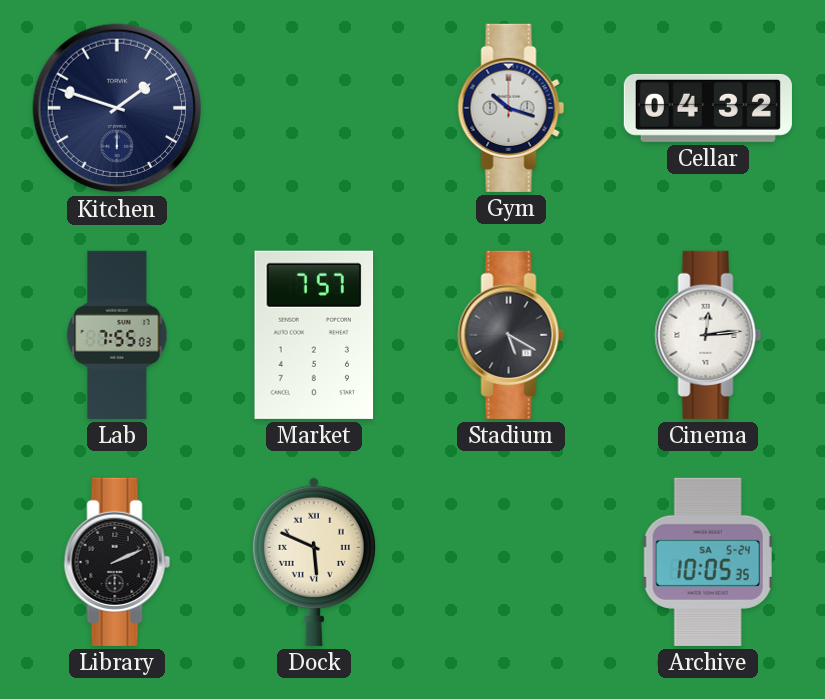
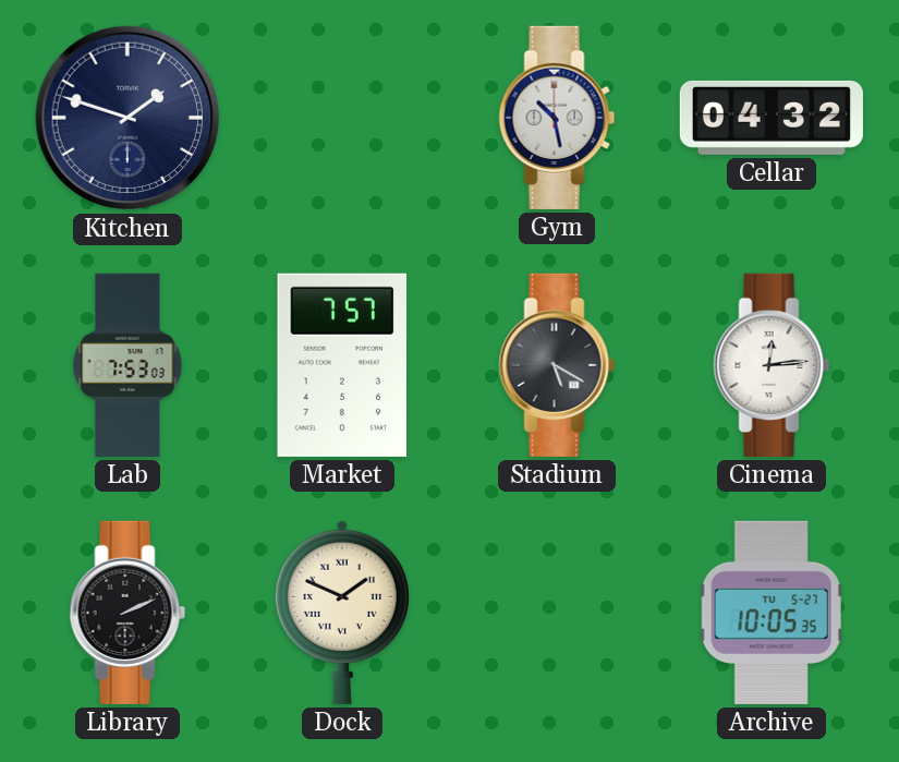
Gym: 10:18 -> 10:28
Lab: 7:55 -> 7:53
Dock: 5:49 -> 1:49
Archive date: SA 5-24 -> TU 5-27
